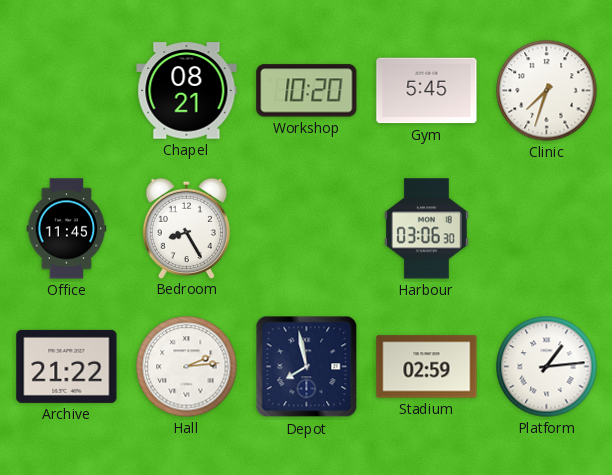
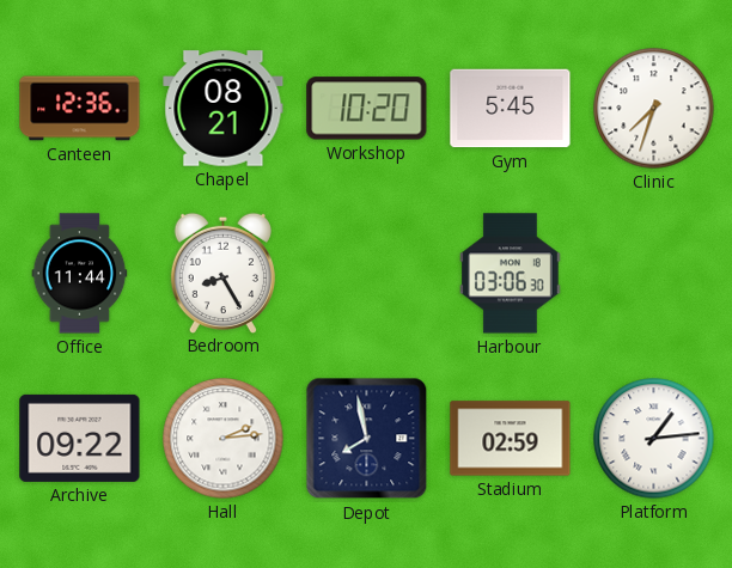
Canteen: none -> 12:36
Office: 11:45 -> 11:44
Archive: 21:22 -> 09:22
